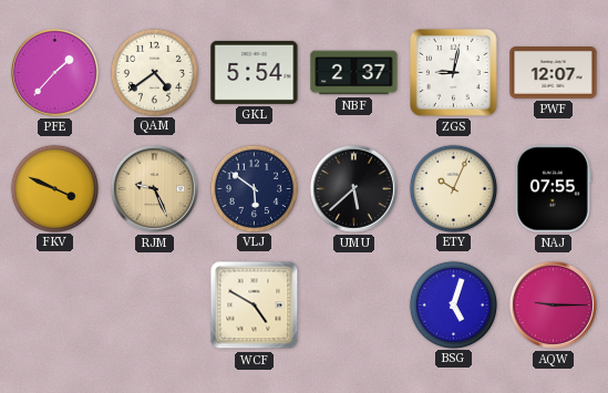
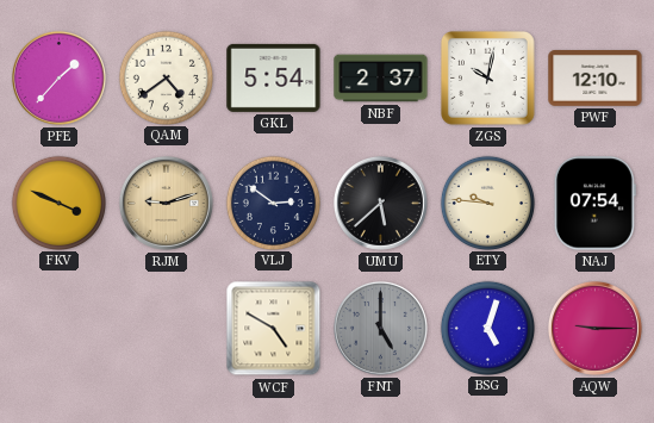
ZGS: 9:02 -> 10:02
PWF: 12:07 -> 12:10
RJM: 9:26 -> 9:12
VLJ: 5:51 -> 2:51
ETY: 10:04 -> 9:46
NAJ: 07:55 -> 07:54
FNT: none -> 5:00
